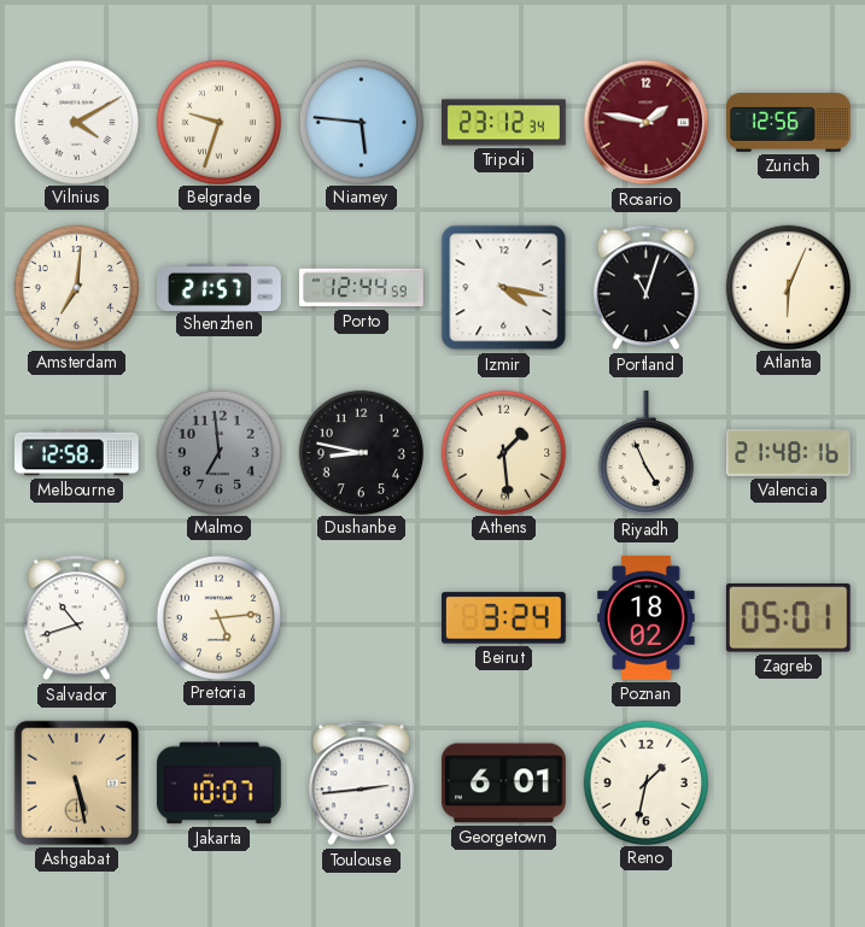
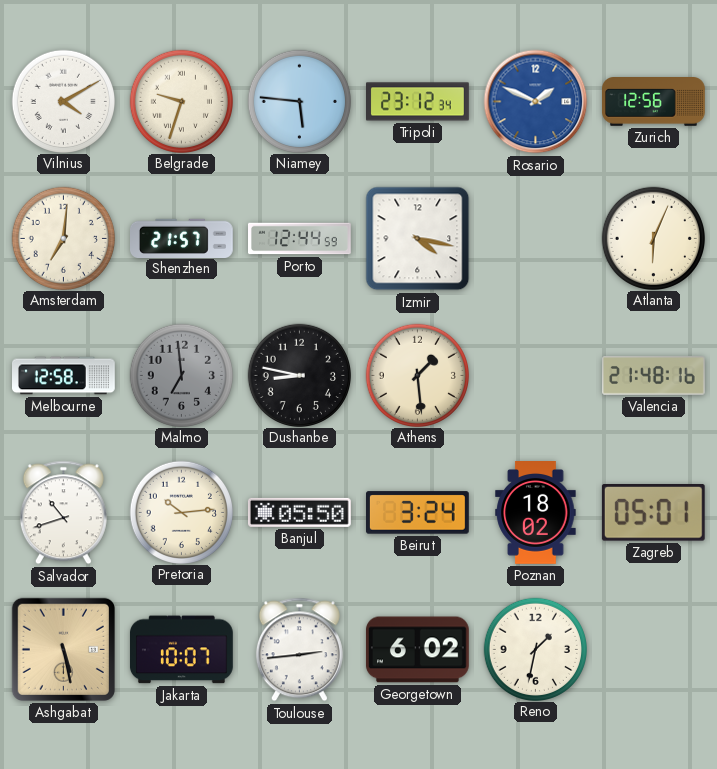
Rosario: 1:47 -> 1:49
Rosario dial: burgundy -> blue
Portland: 11:03 -> none
Riyadh: 4:56 -> none
Pretoria: 5:14 -> 10:14
Banjul: none -> 05:50
Georgetown: 6:01 -> 6:02
